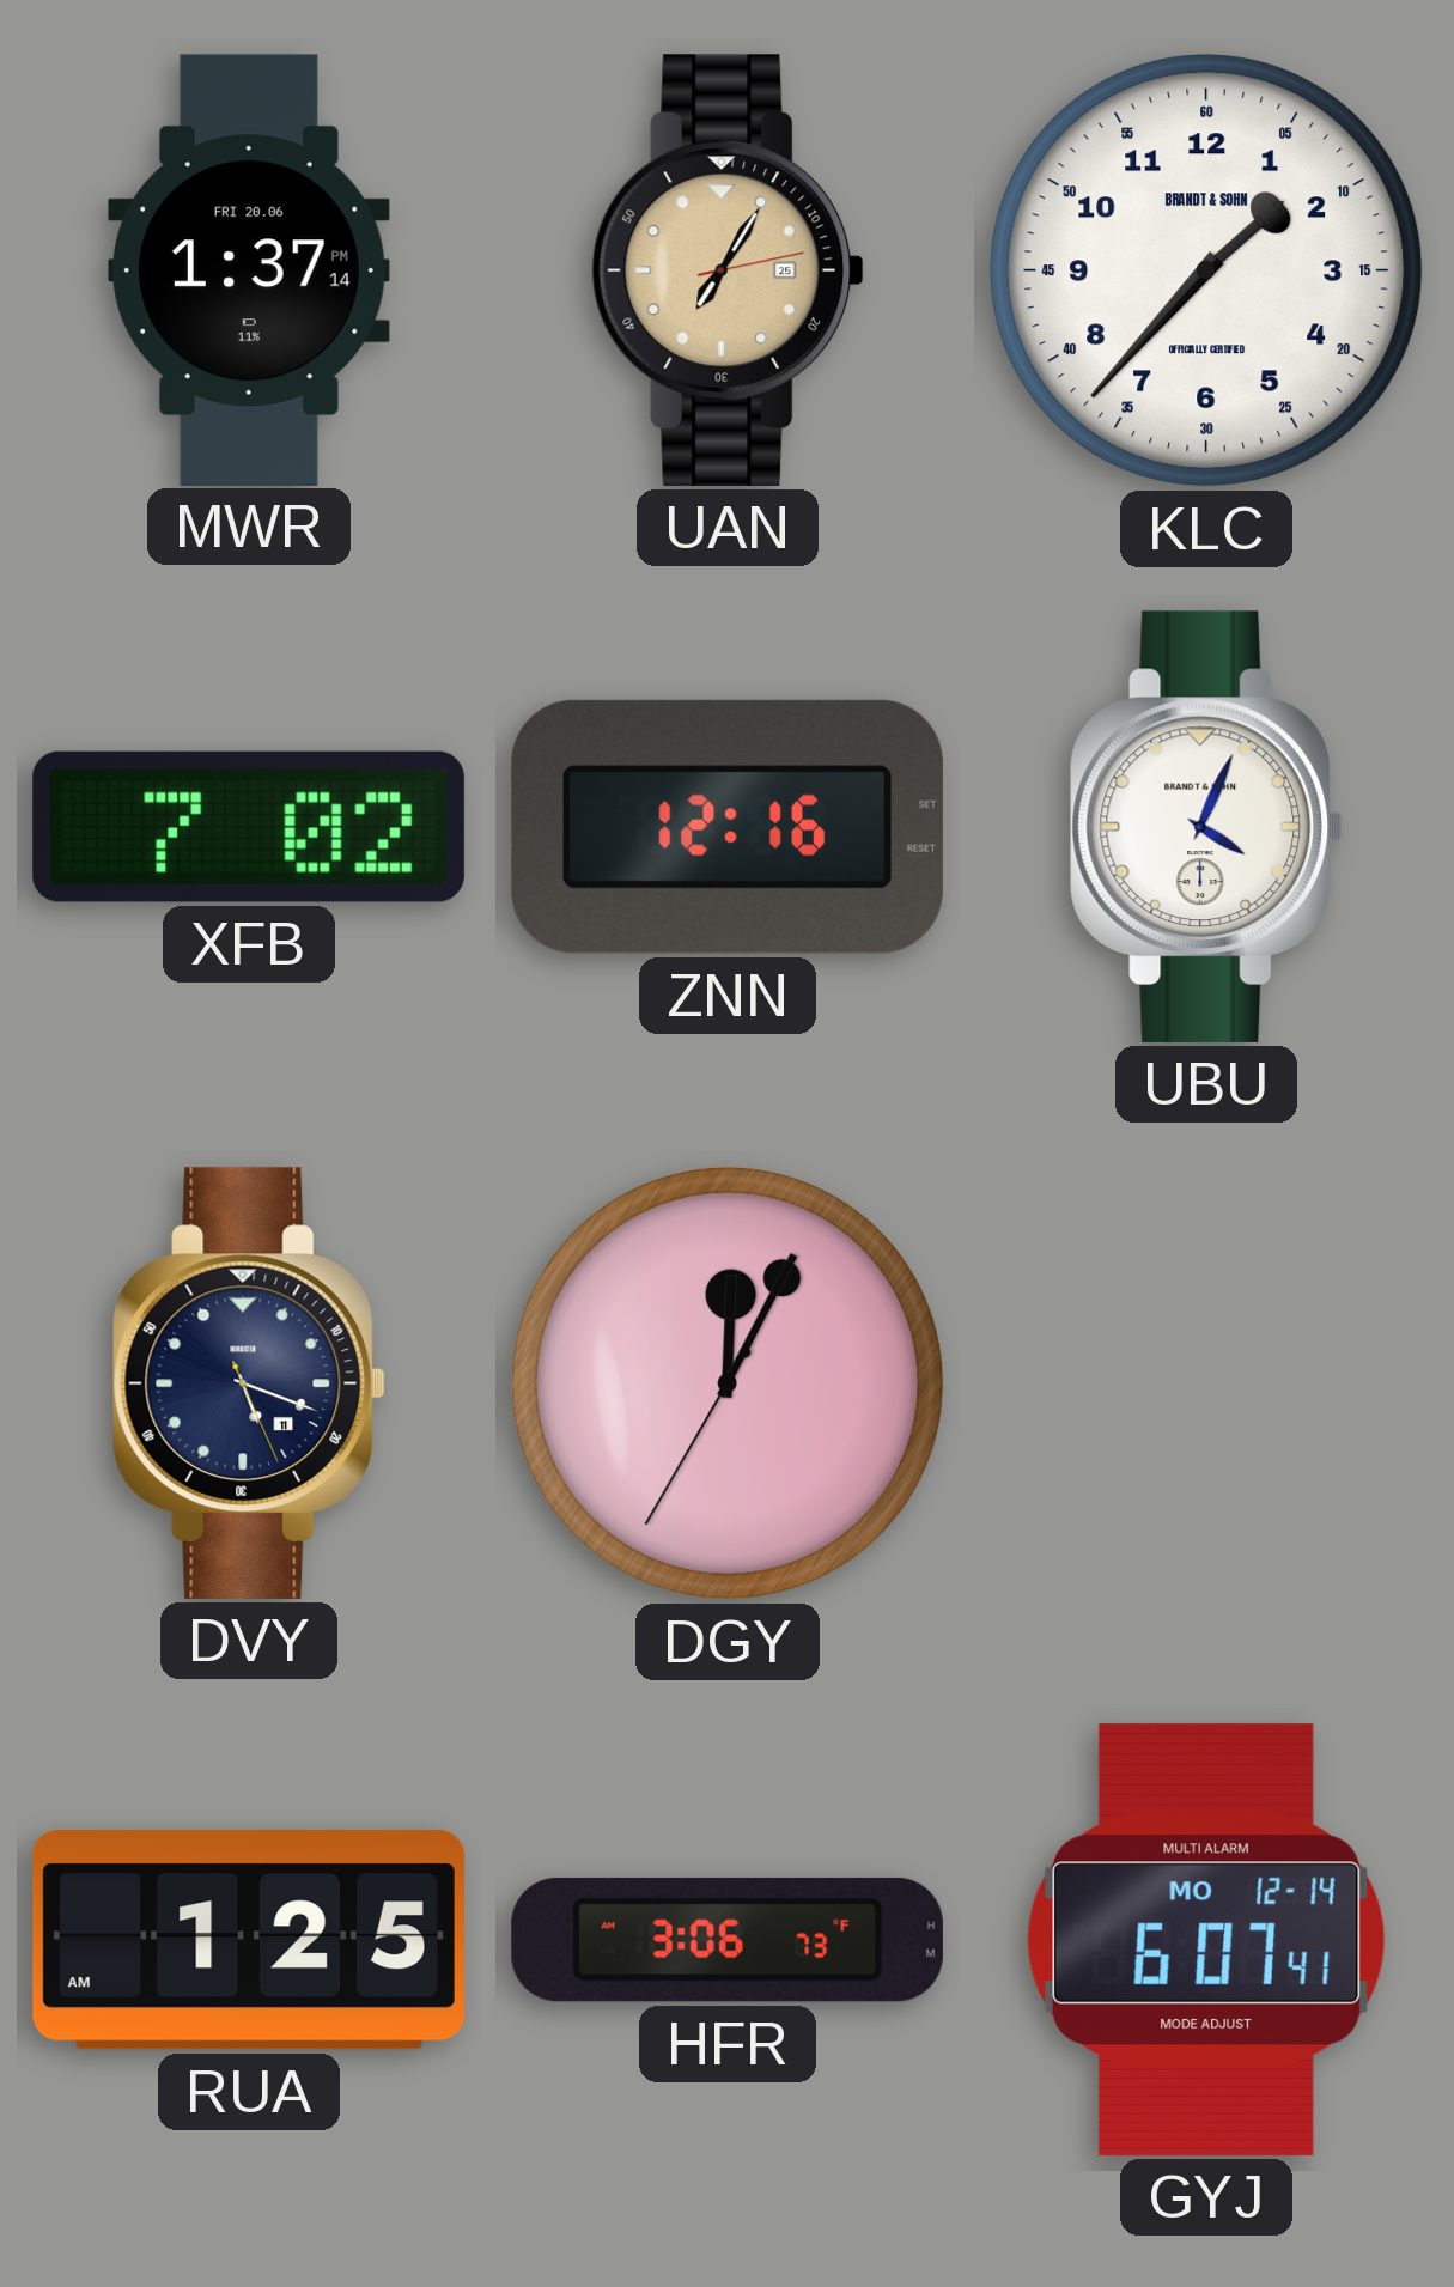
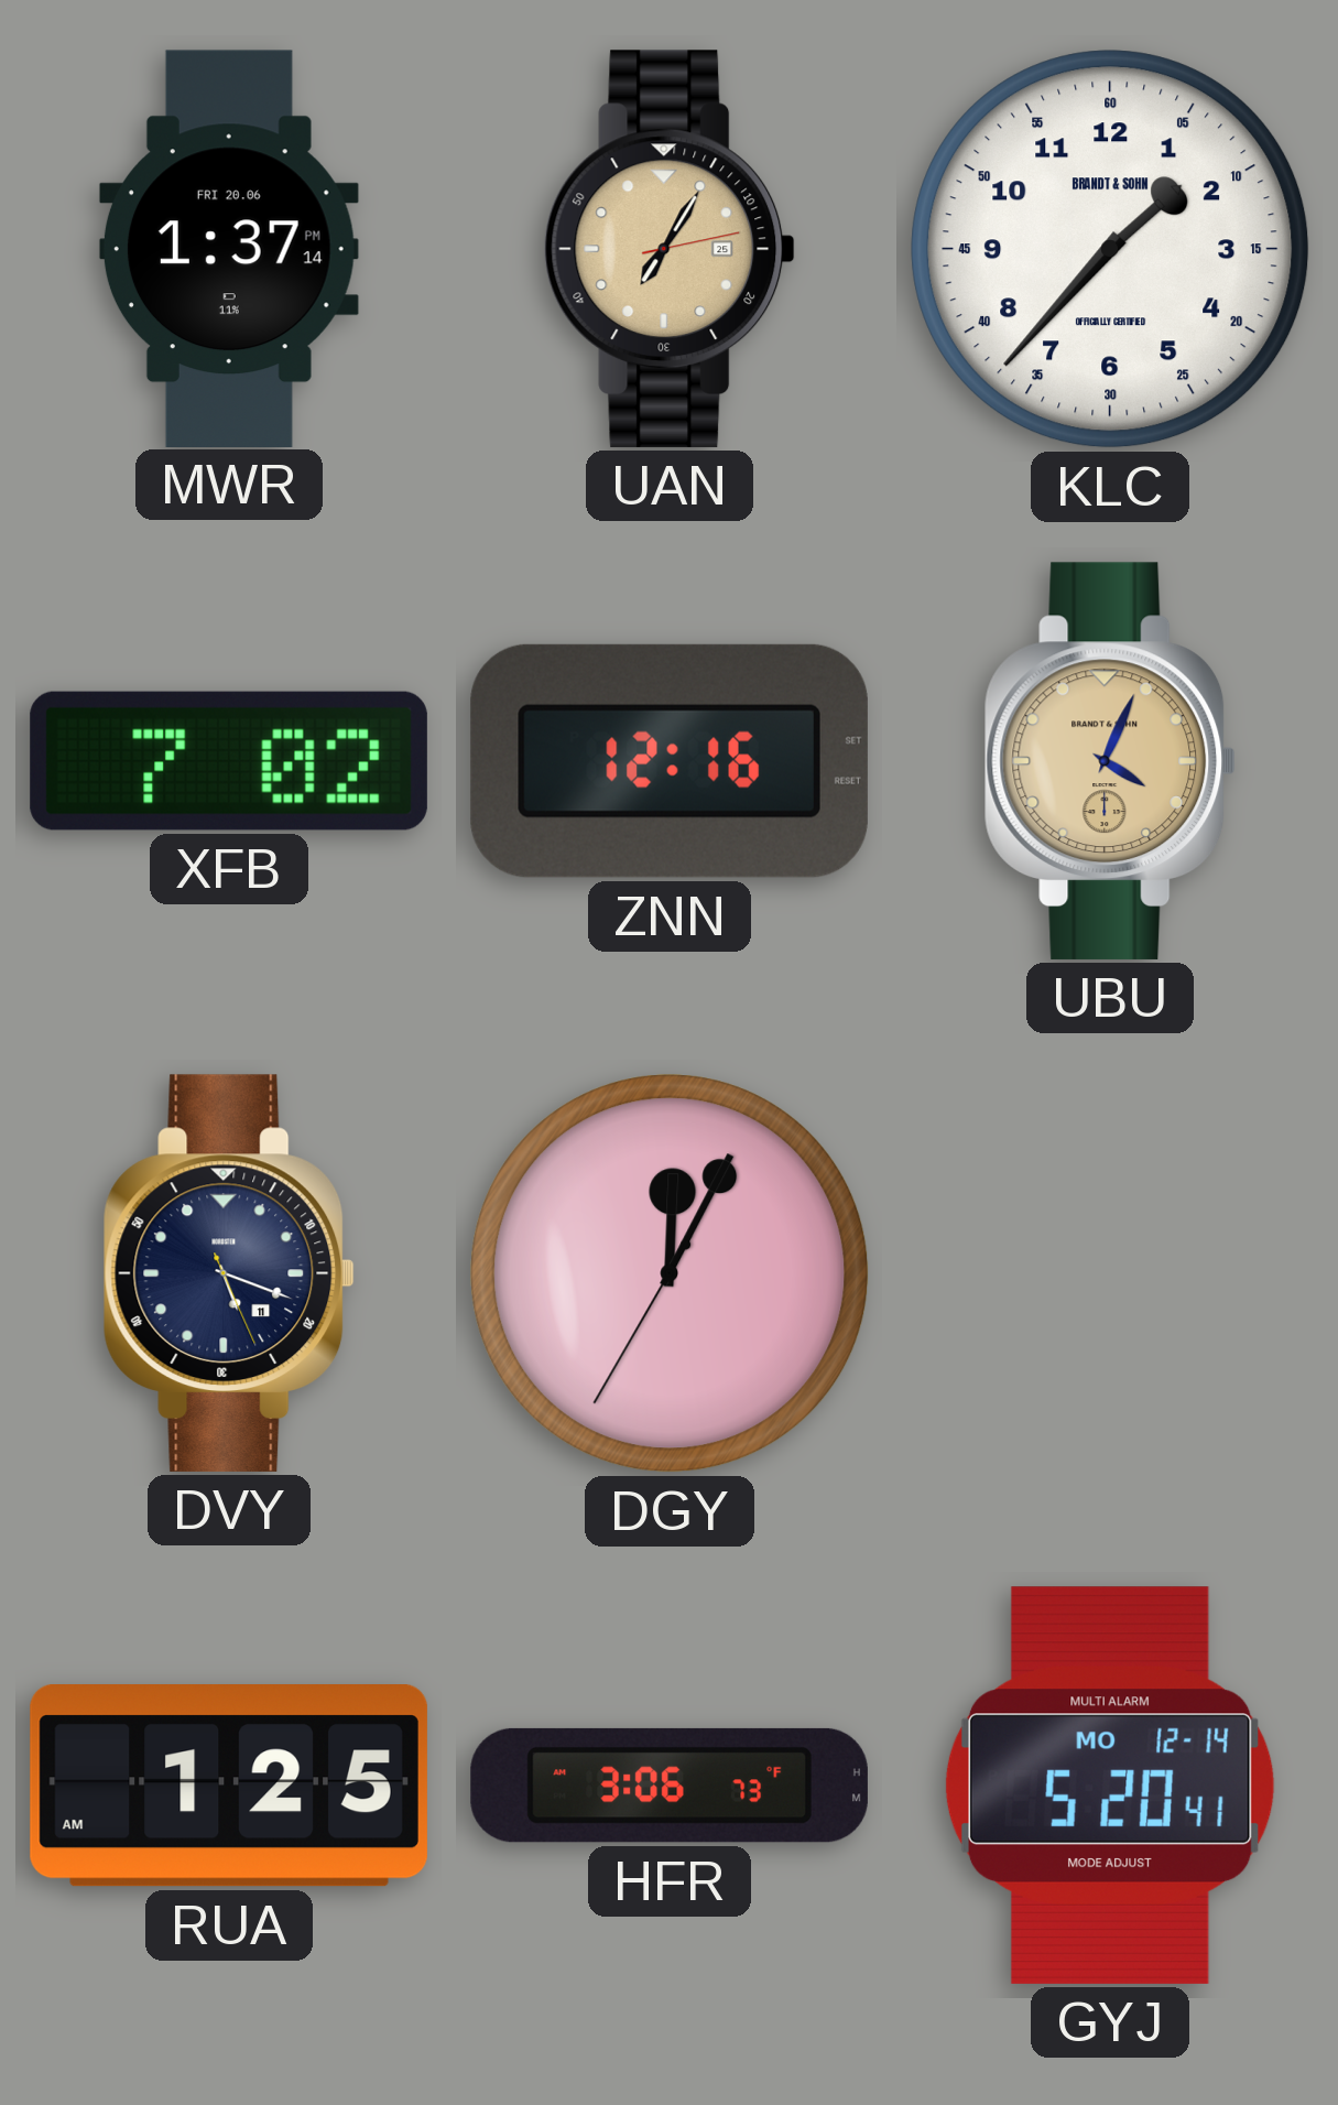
UBU dial: white -> champagne
GYJ: 6:07 -> 5:20
